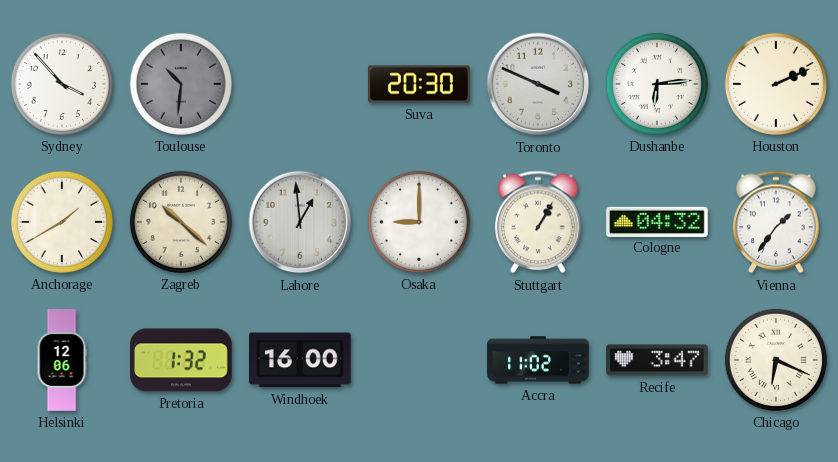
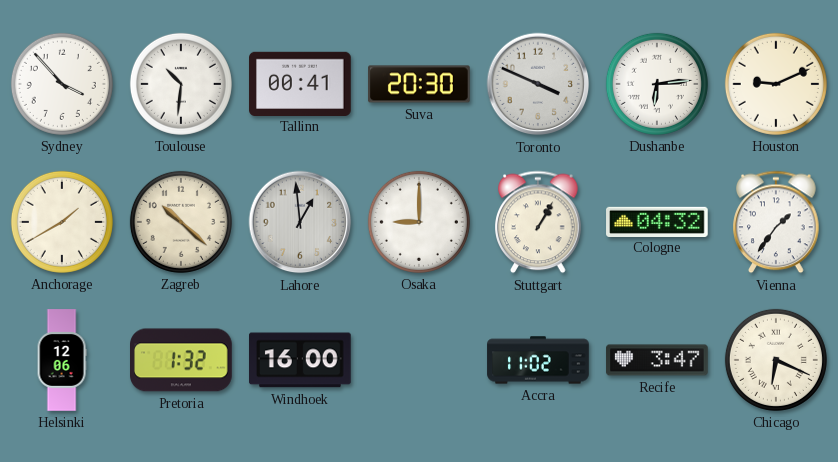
Toulouse dial: grey -> white
Tallinn: none -> 00:41
Houston: 2:11 -> 9:11
